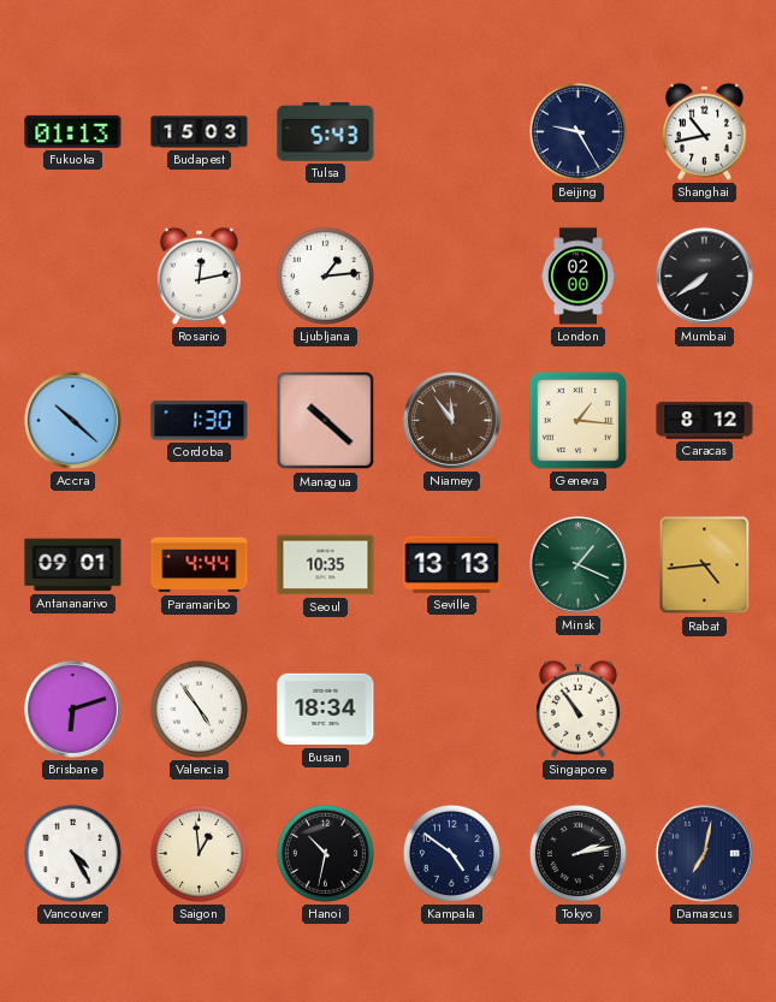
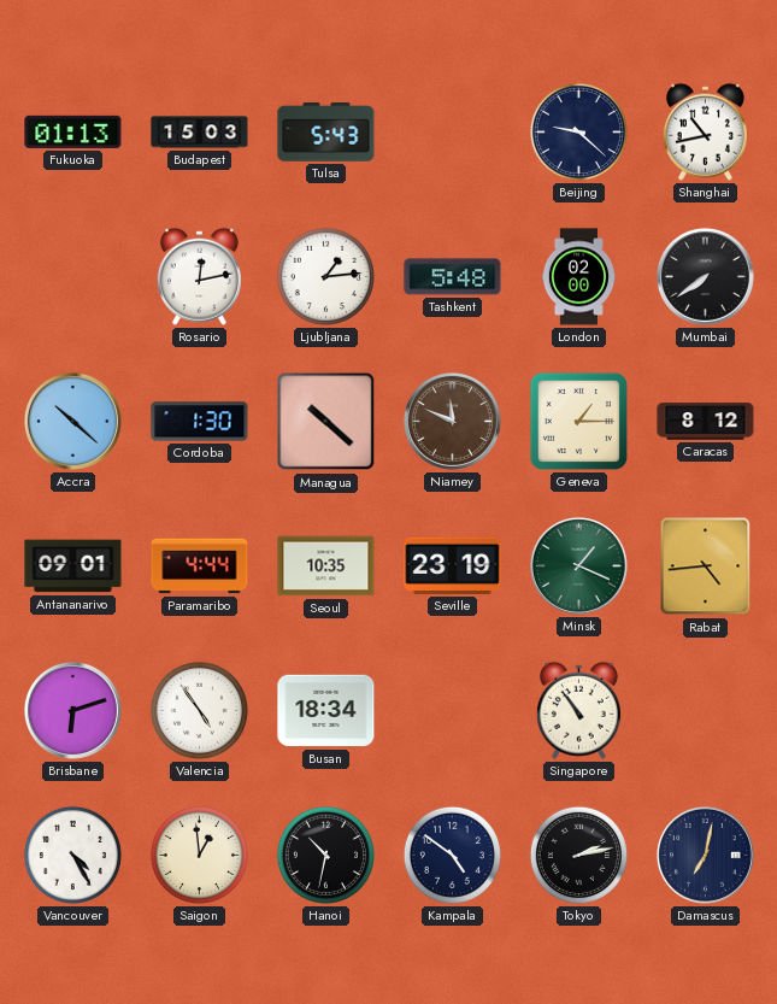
Beijing: 9:25 -> 9:22
Tashkent: none -> 5:48
Niamey: 11:54 -> 11:49
Geneva: 1:16 -> 1:15
Seville: 13:13 -> 23:19
